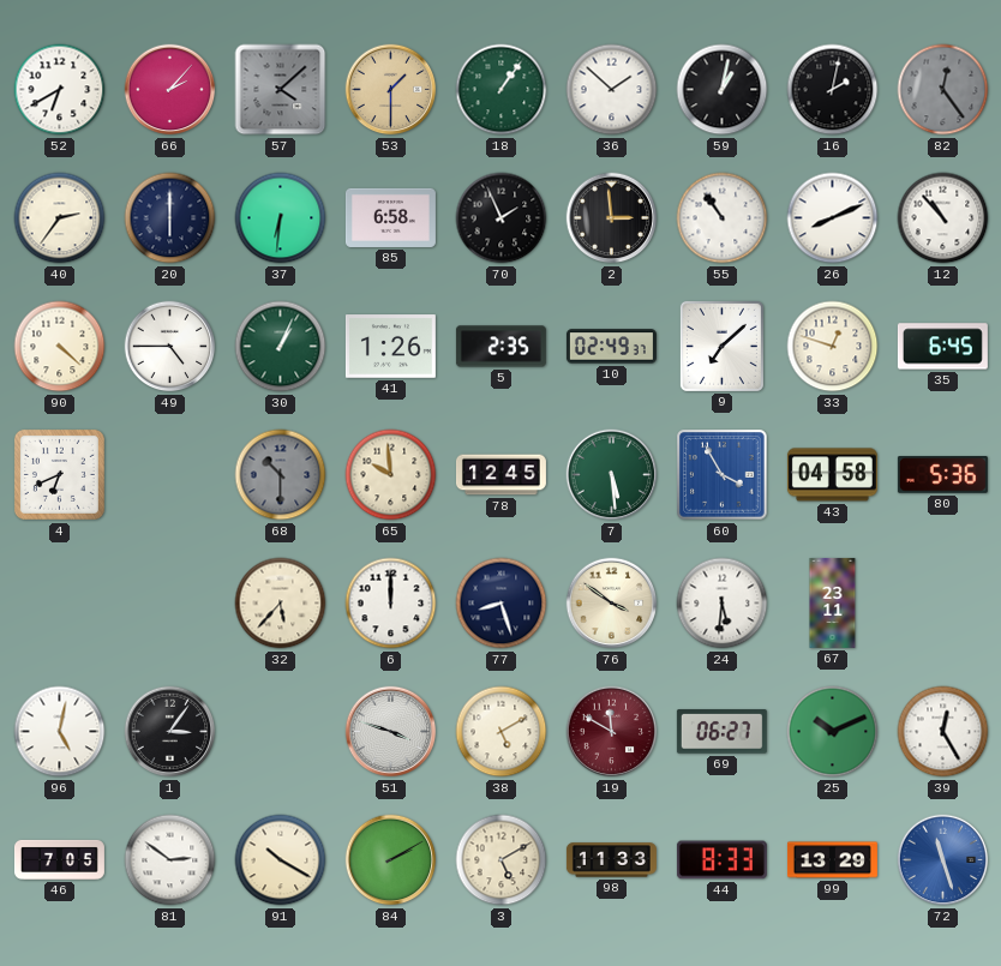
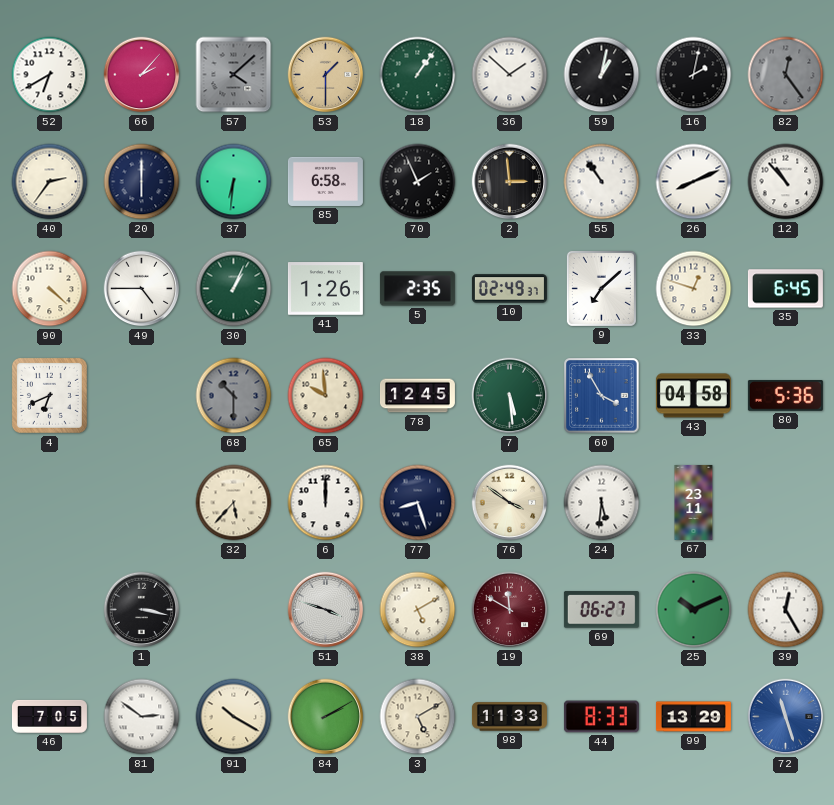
96: 5:02 -> none
1: 3:06 -> 3:17
